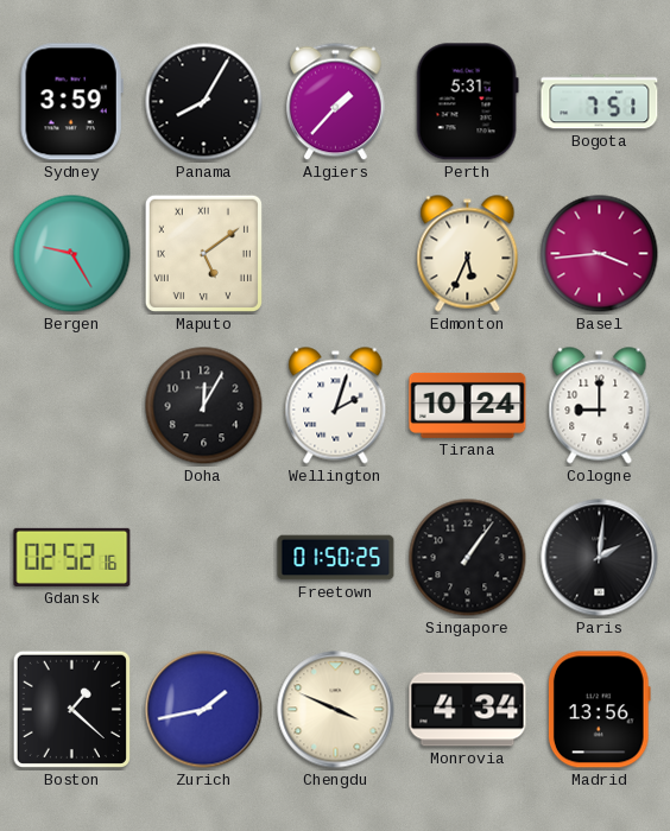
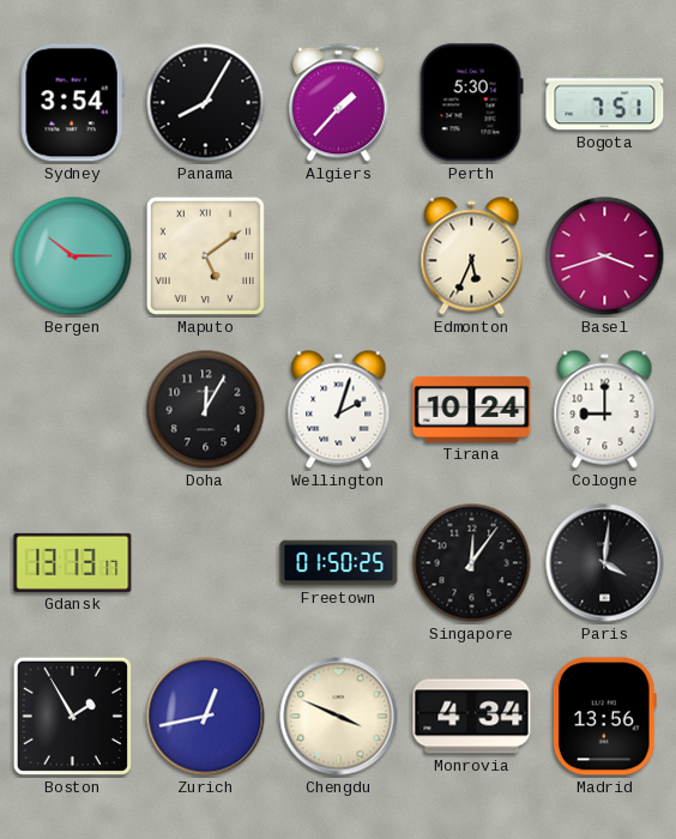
Sydney: 3:59 -> 3:54
Perth: 5:31 -> 5:30
Bergen: 9:25 -> 10:15
Basel: 3:44 -> 3:42
Gdansk: 02:52 -> 13:13
Singapore: 1:06 -> 12:06
Paris: 2:01 -> 4:01
Boston: 1:22 -> 1:55
Zurich: 1:43 -> 12:43
